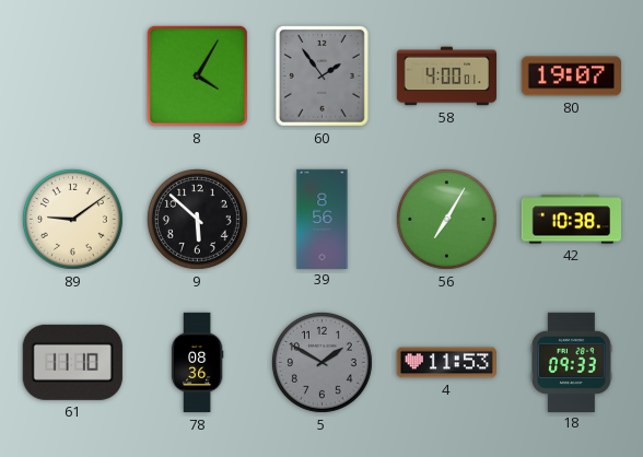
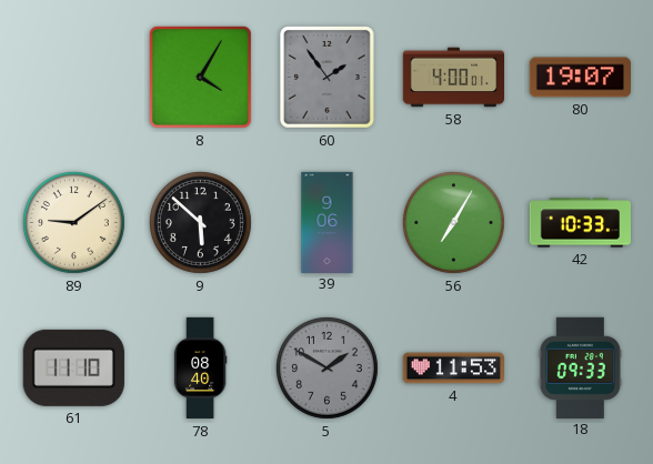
39: 8:56 -> 9:06
42: 10:38 -> 10:33
78: 08:36 -> 08:40
